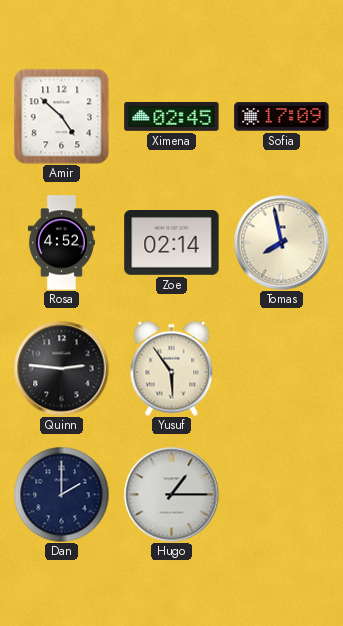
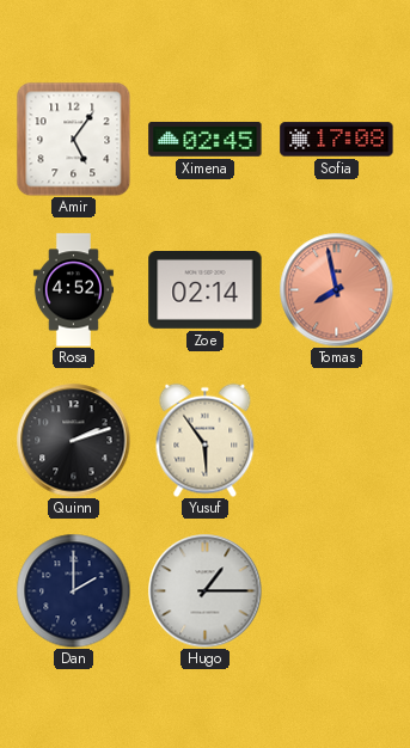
Amir: 4:52 -> 5:06
Sofia: 17:09 -> 17:08
Tomas dial: cream -> salmon
Quinn: 2:46 -> 2:12
